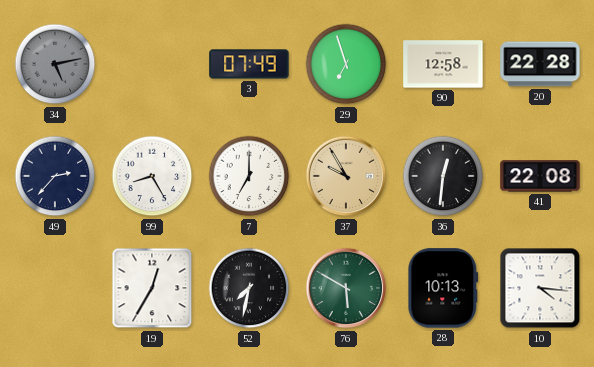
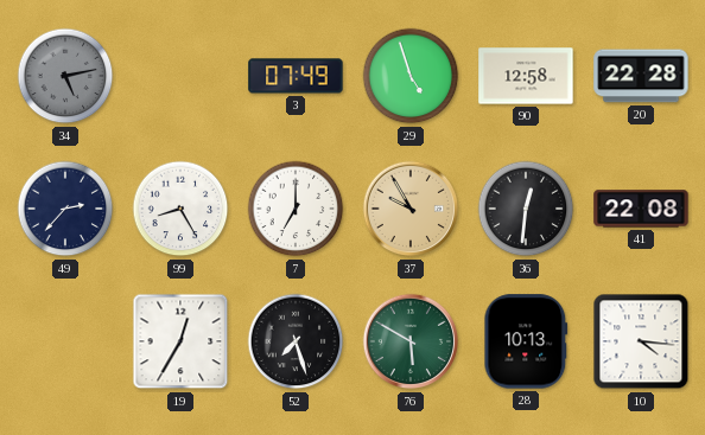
29: 6:57 -> 4:57
52: 7:32 -> 7:27
